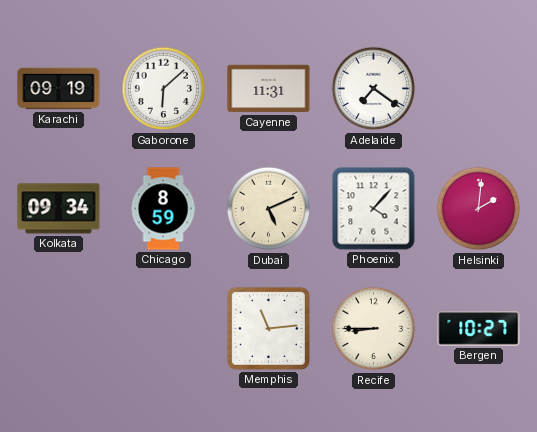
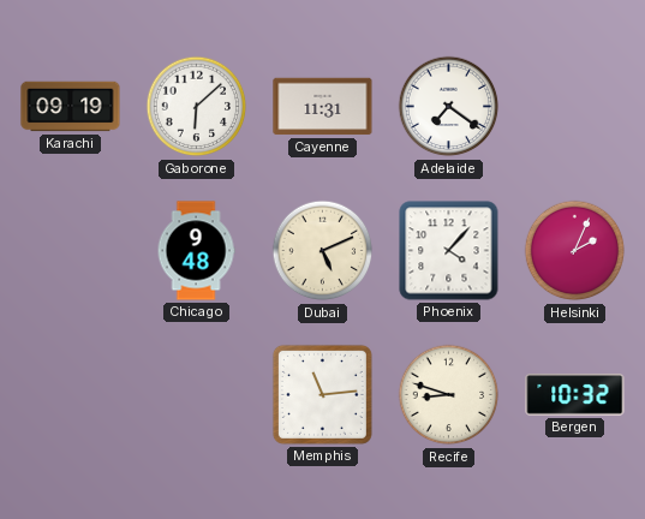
Kolkata: 09:34 -> none
Chicago: 8:59 -> 9:48
Helsinki: 2:01 -> 2:04
Recife: 8:45 -> 8:48
Bergen: 10:27 -> 10:32
